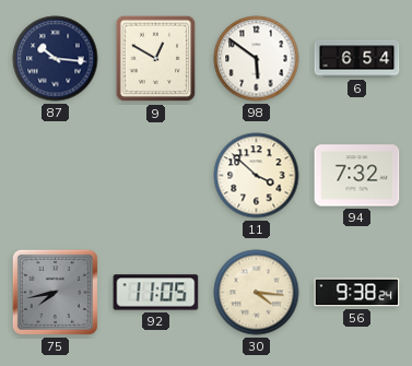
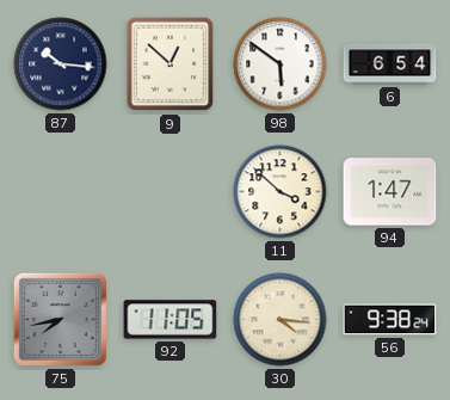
9: 12:50 -> 12:52
94: 7:32 -> 1:47
